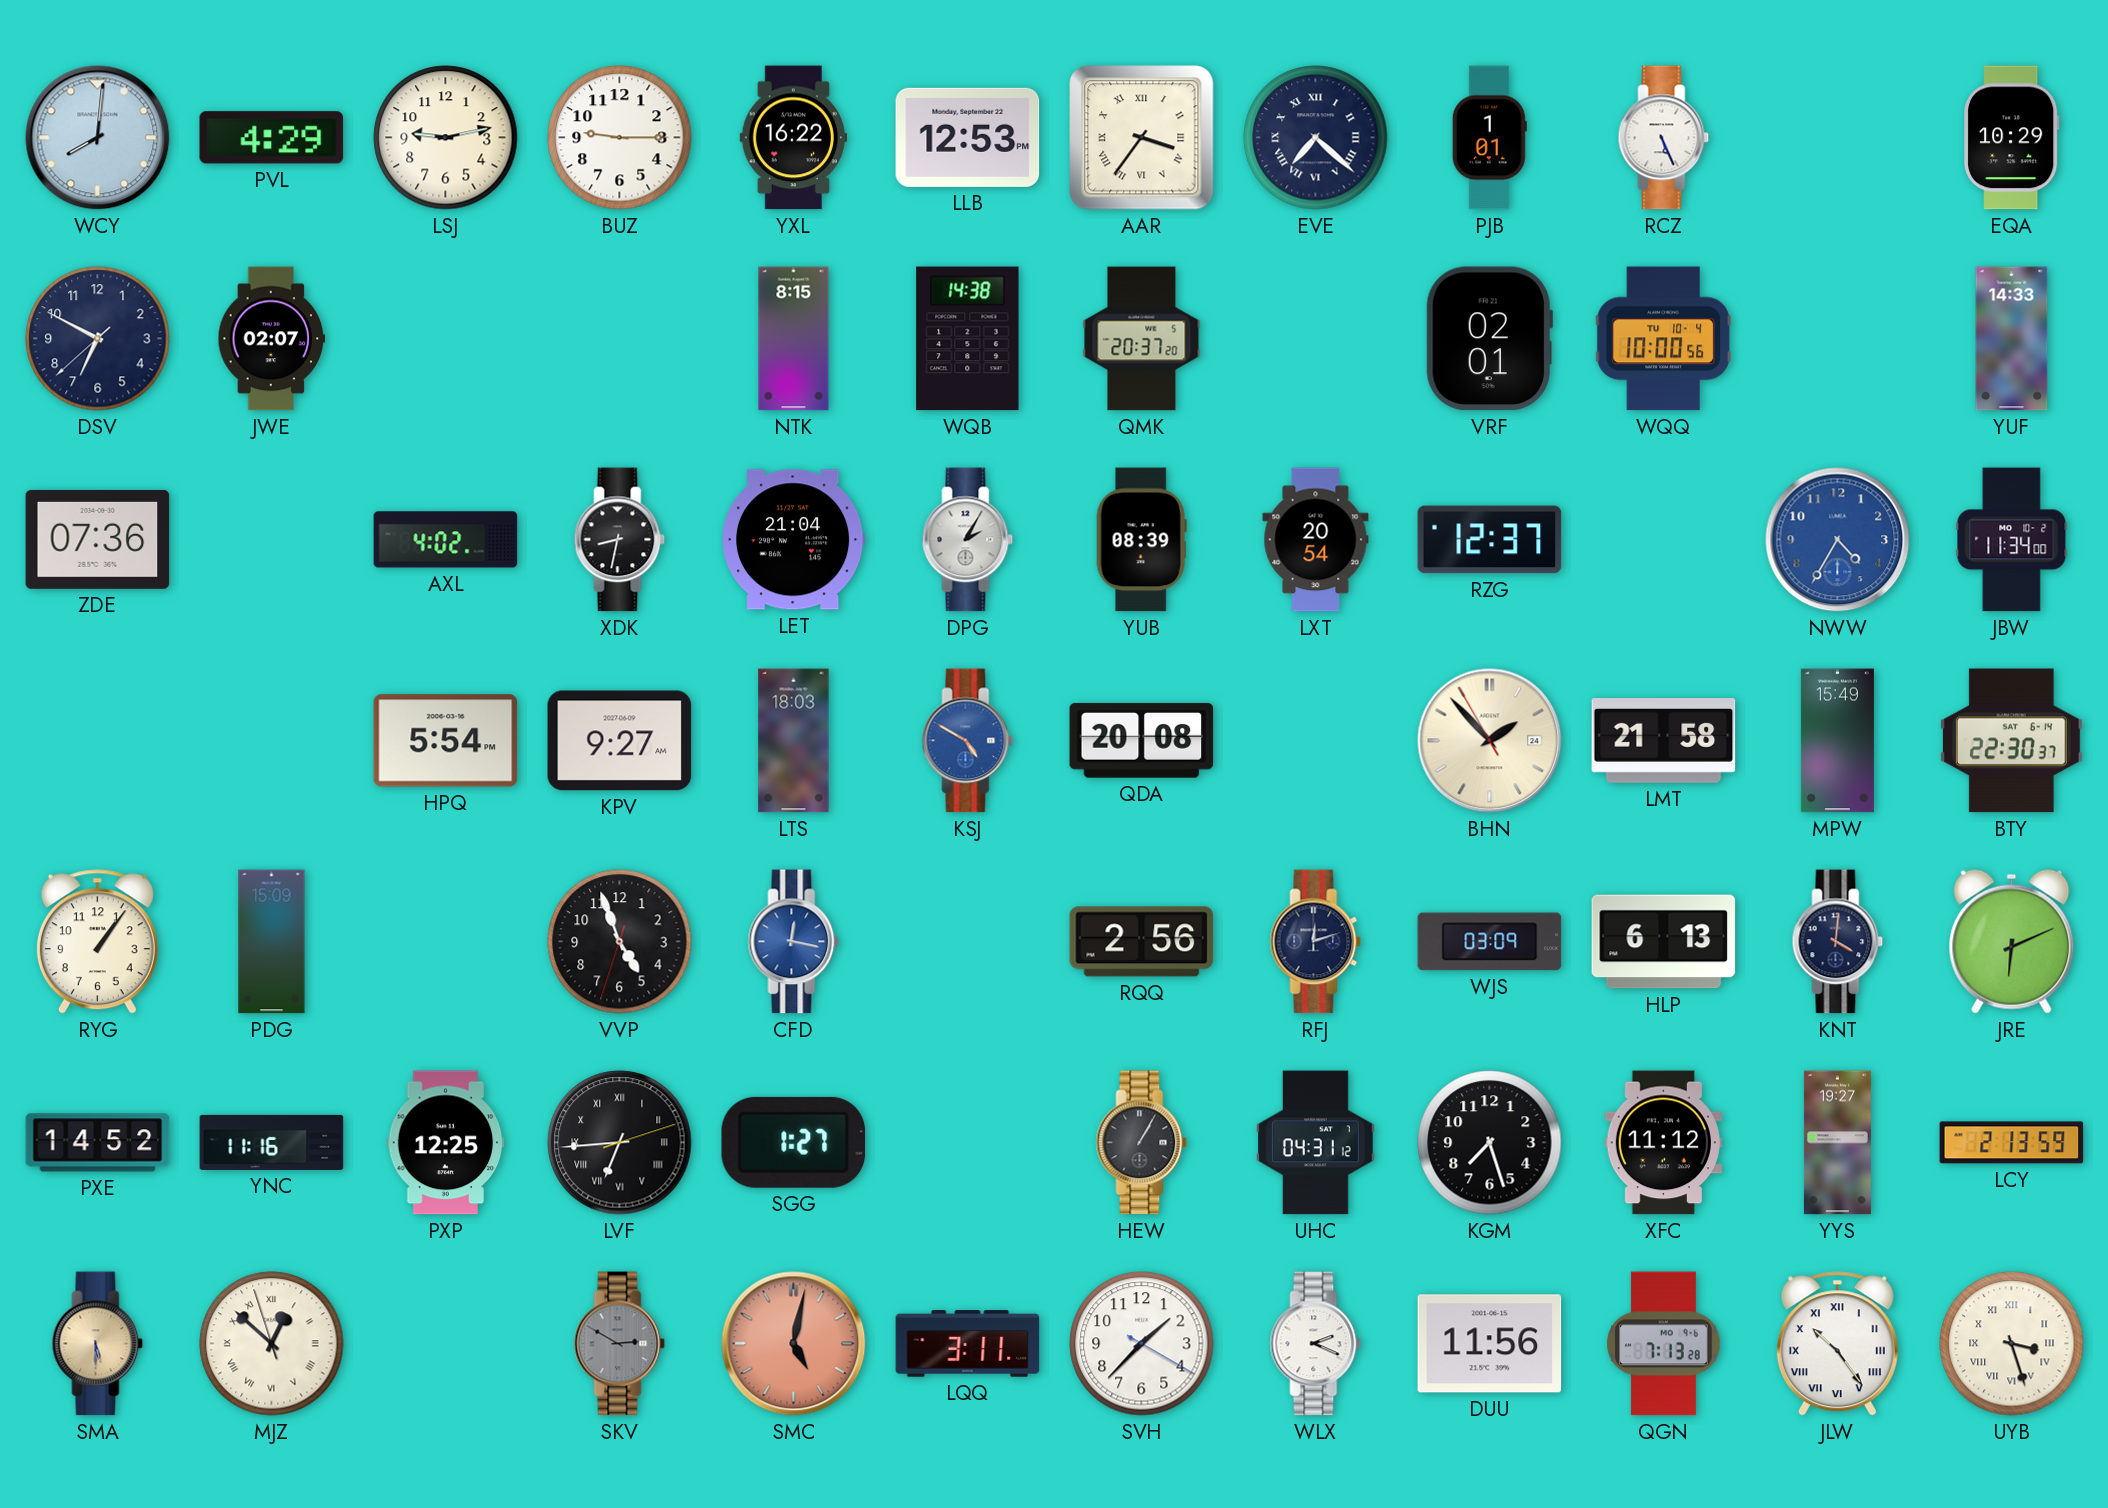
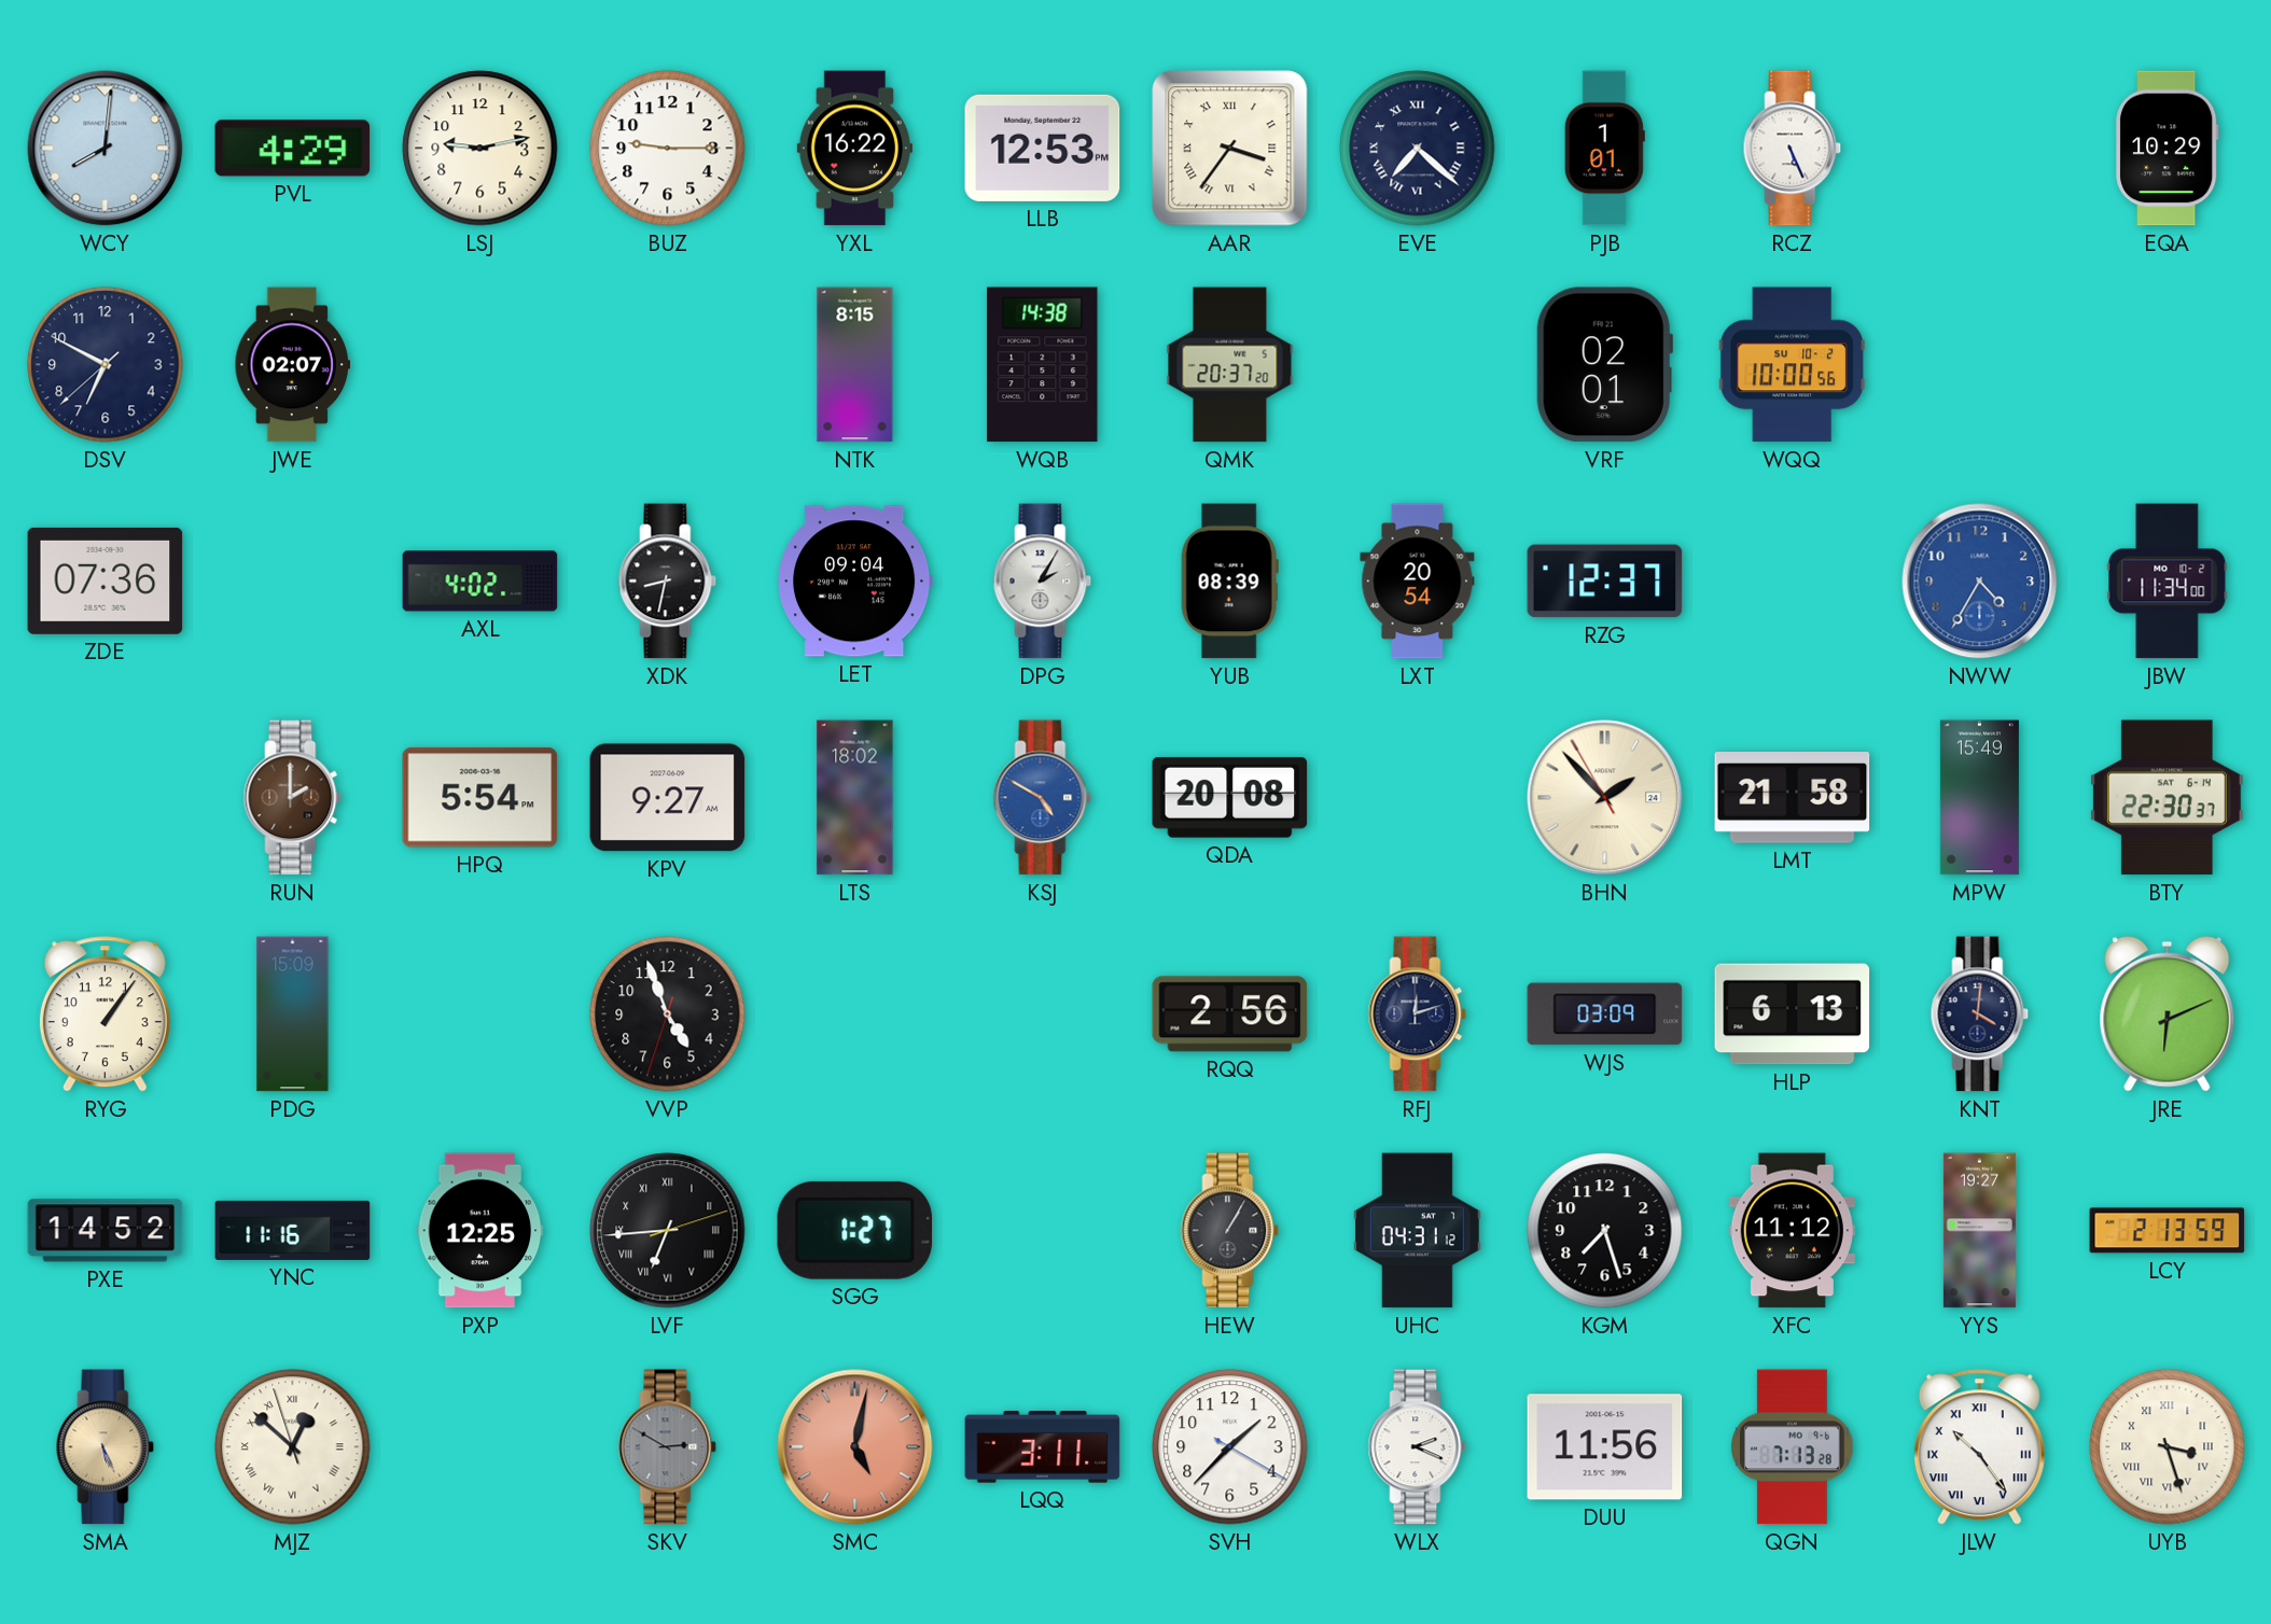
WQQ date: TU 10-4 -> SU 10-2
YUF: 14:33 -> none
LET: 21:04 -> 09:04
RUN: none -> 2:00
LTS: 18:03 -> 18:02
CFD: 12:17 -> none
SMA: 5:30 -> 5:26
